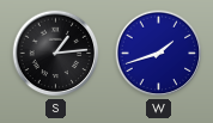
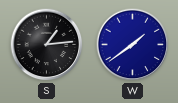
W: 1:42 -> 1:39
